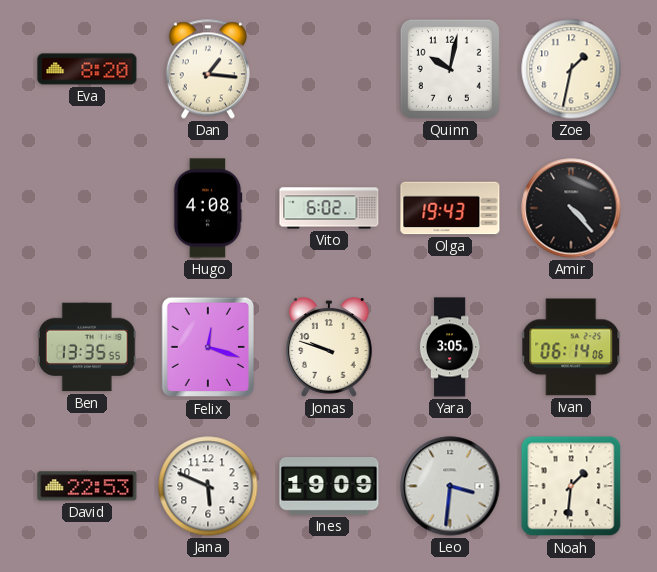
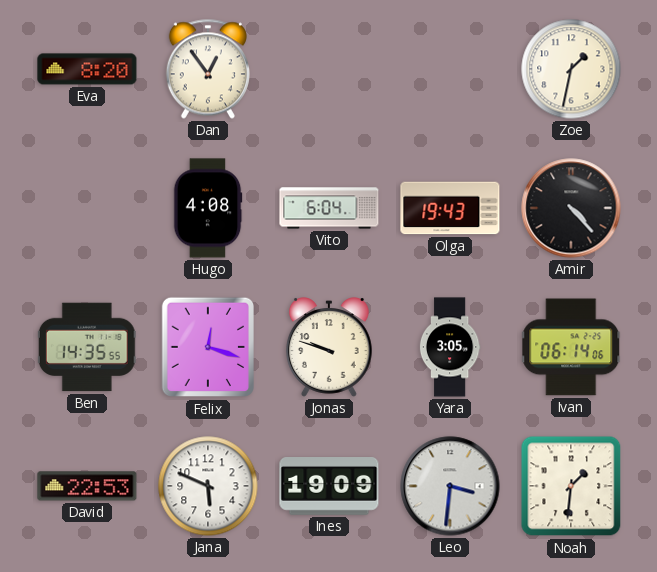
Dan: 1:16 -> 12:54
Quinn: 10:02 -> none
Vito: 6:02 -> 6:04
Ben: 13:35 -> 14:35
